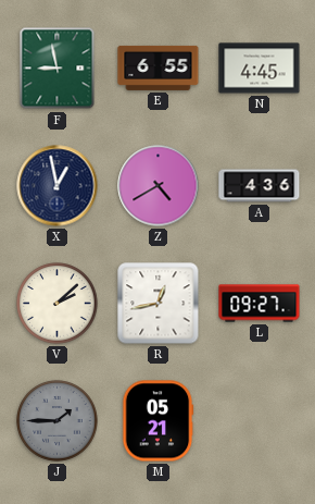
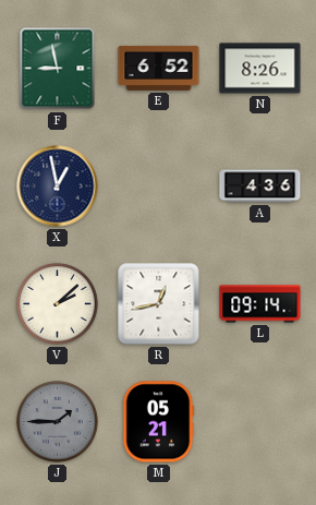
E: 6:55 -> 6:52
N: 4:45 -> 8:26
Z: 4:40 -> none
L: 09:27 -> 09:14
